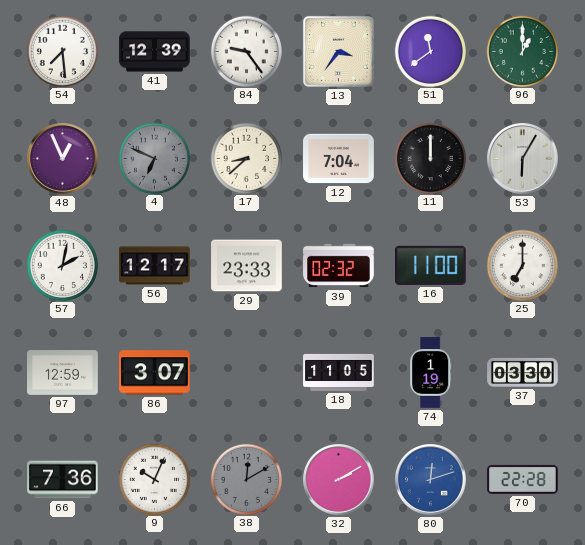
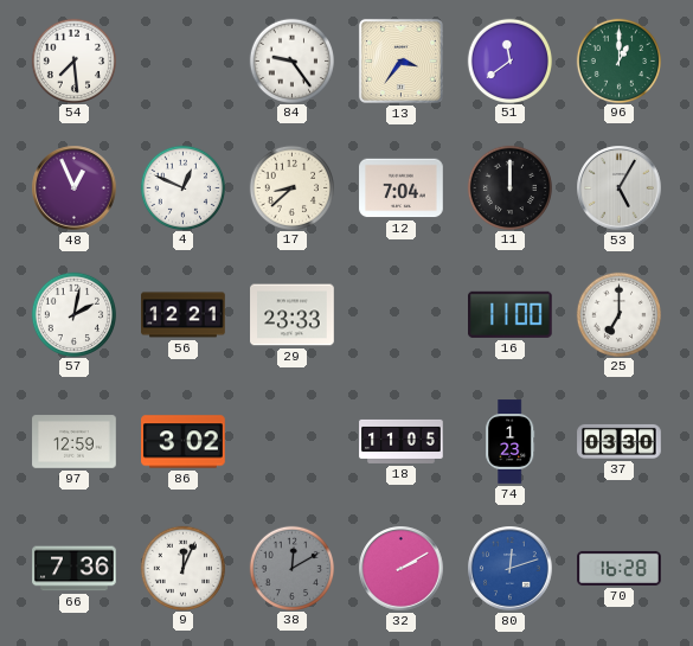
41: 12:39 -> none
4: 6:49 -> 12:49
4 dial: grey -> white
53: 6:05 -> 5:05
56: 12:17 -> 12:21
39: 02:32 -> none
86: 3:07 -> 3:02
74: 1:19 -> 1:23
9: 10:04 -> 12:04
70: 22:28 -> 16:28
